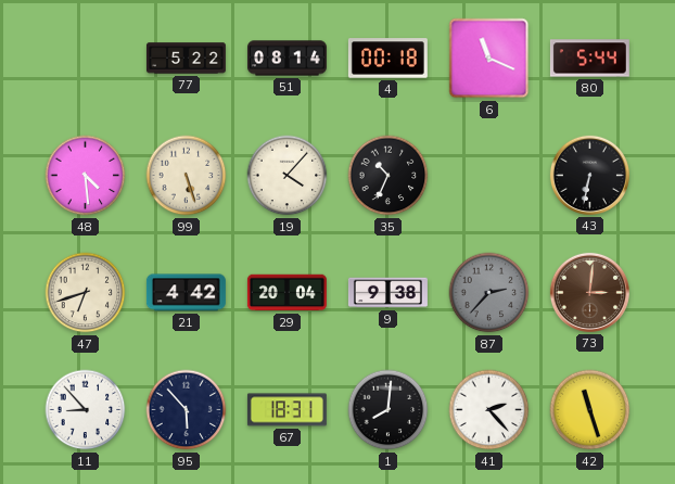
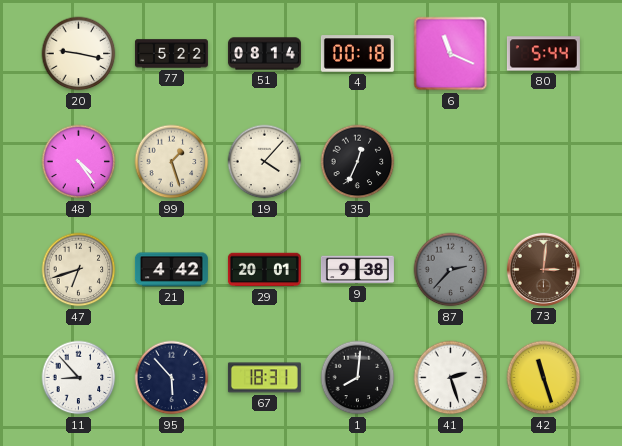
20: none -> 9:17
48: 4:29 -> 4:24
99: 5:27 -> 1:27
35: 10:34 -> 12:34
43: 6:32 -> none
29: 20:04 -> 20:01
41: 2:23 -> 2:27
